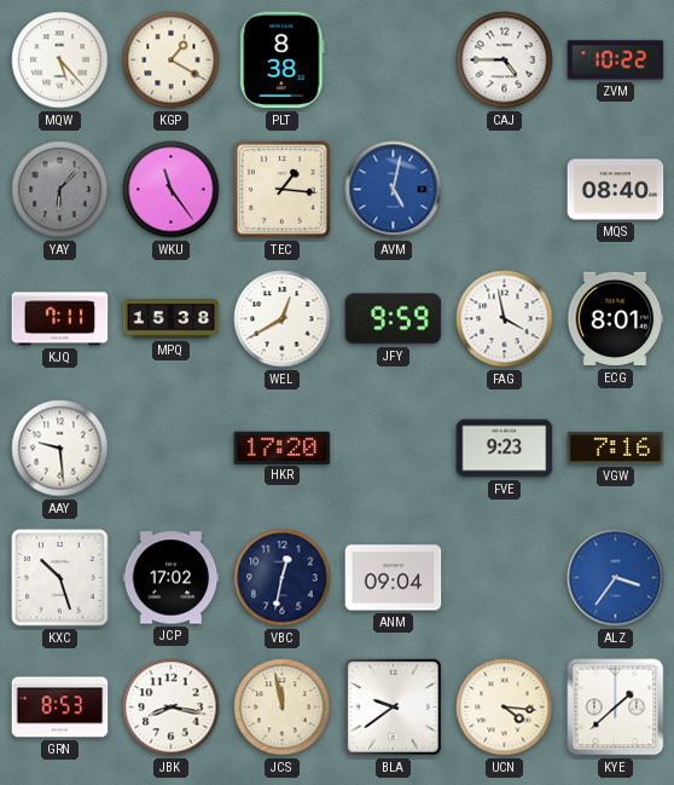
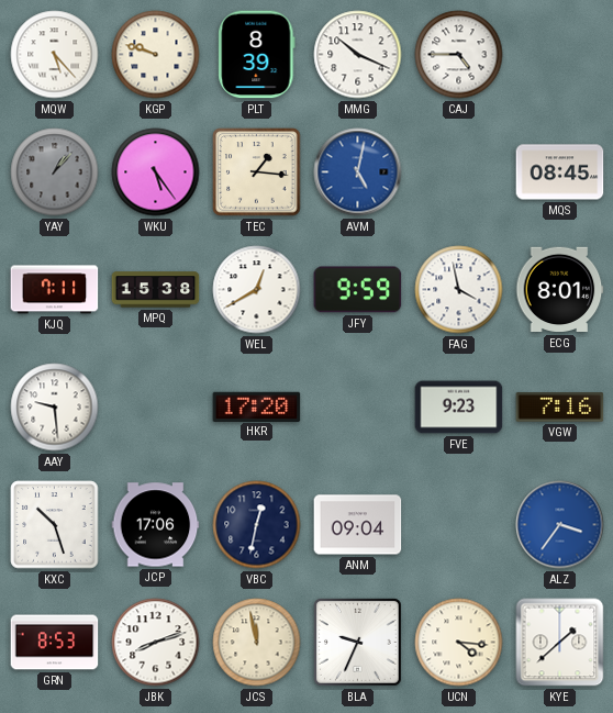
KGP: 1:20 -> 9:48
PLT: 8:38 -> 8:39
MMG: none -> 10:19
ZVM: 10:22 -> none
YAY: 6:07 -> 1:07
WKU: 11:24 -> 5:24
MQS: 08:40 -> 08:45
JCP: 17:02 -> 17:06
JBK: 8:17 -> 8:12
BLA: 9:39 -> 9:34
